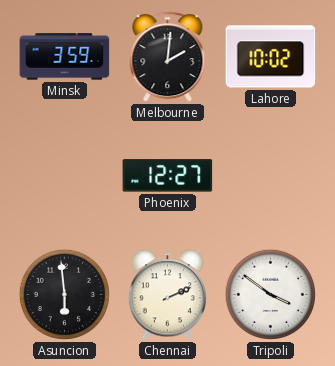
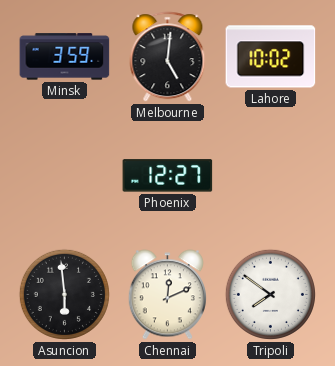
Melbourne: 2:01 -> 5:01
Chennai: 2:11 -> 12:11
Tripoli: 3:51 -> 7:51
